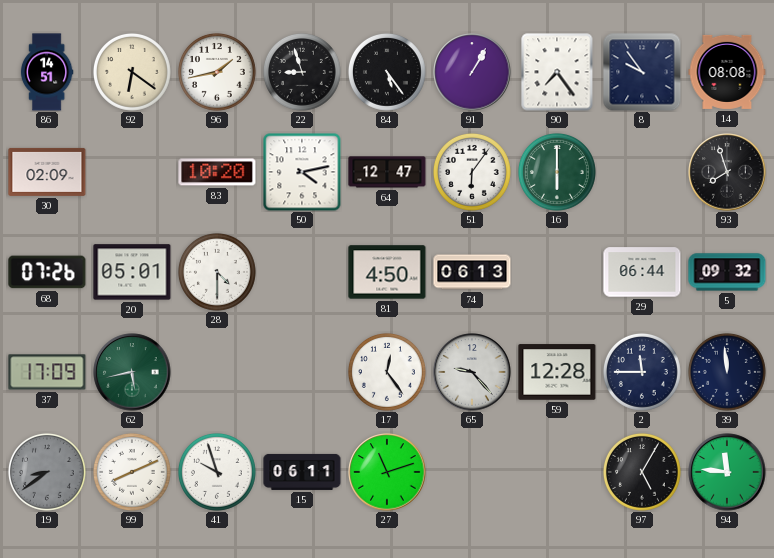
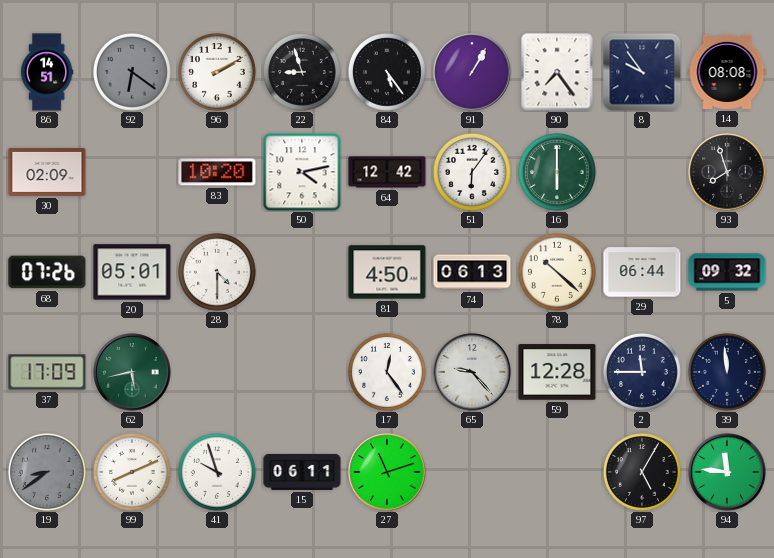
92 dial: cream -> grey
96: 1:43 -> 2:10
64: 12:47 -> 12:42
78: none -> 10:22
